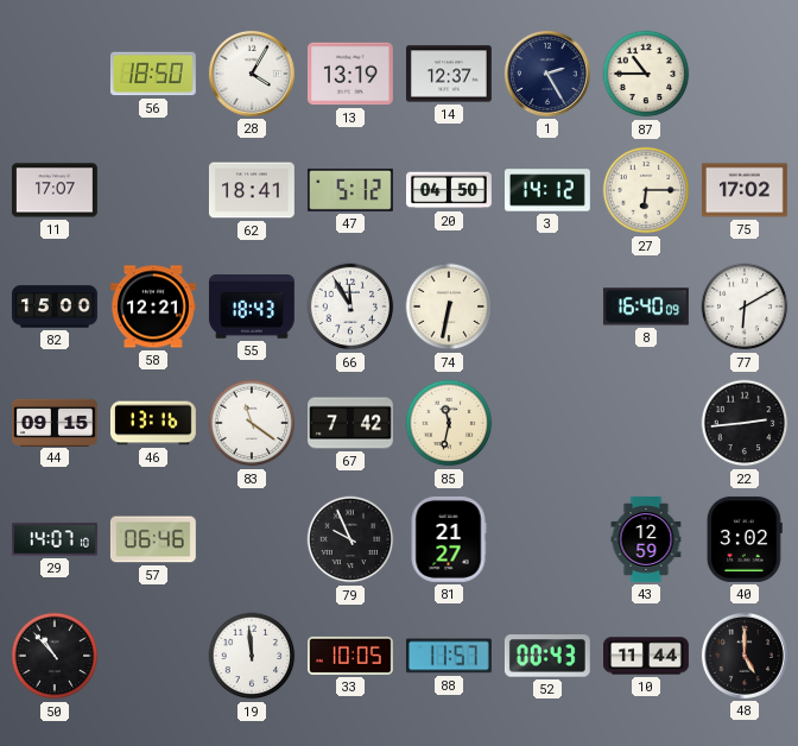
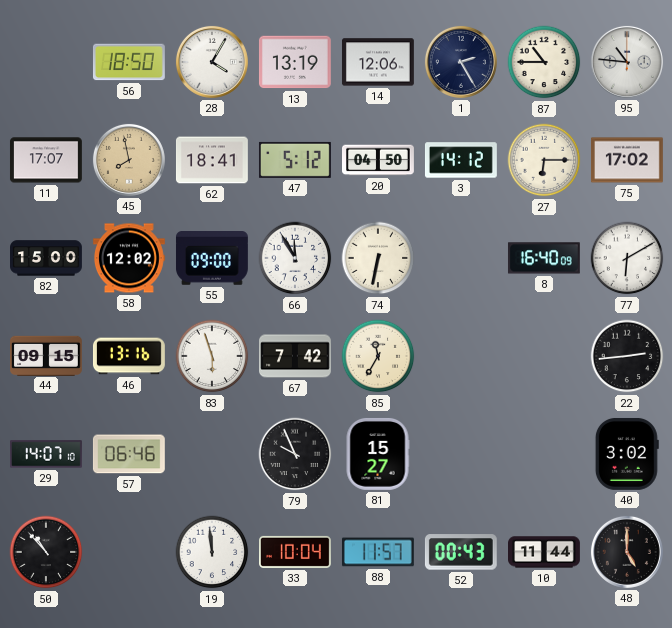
14: 12:37 -> 12:06
95: none -> 10:46
45: none -> 7:58
58: 12:21 -> 12:02
55: 18:43 -> 09:00
83: 11:21 -> 5:57
85: 11:32 -> 11:35
81: 21:27 -> 15:27
43: 12:59 -> none
33: 10:05 -> 10:04
